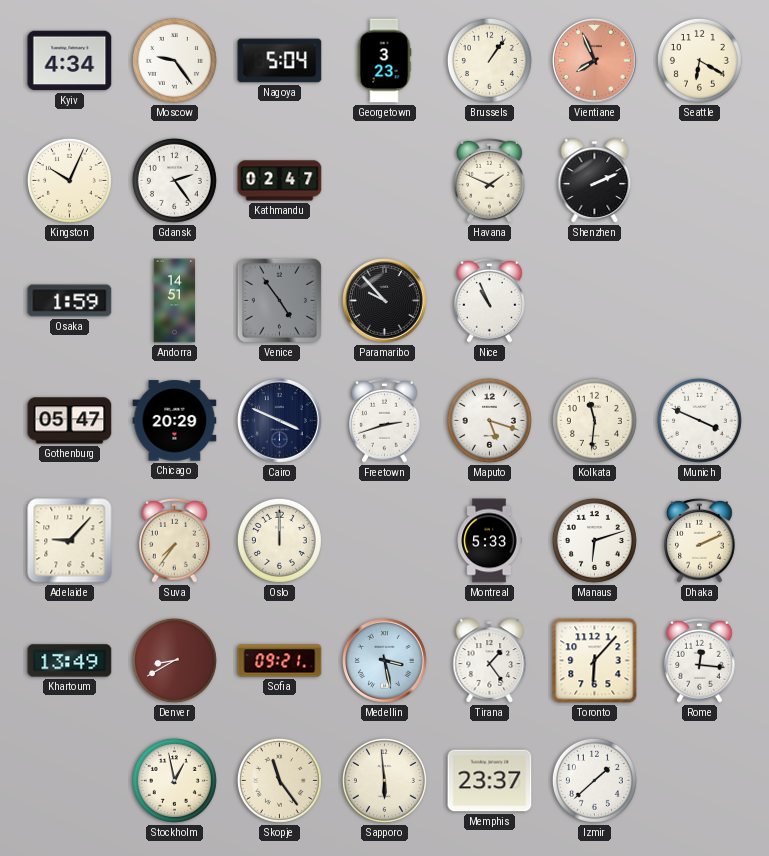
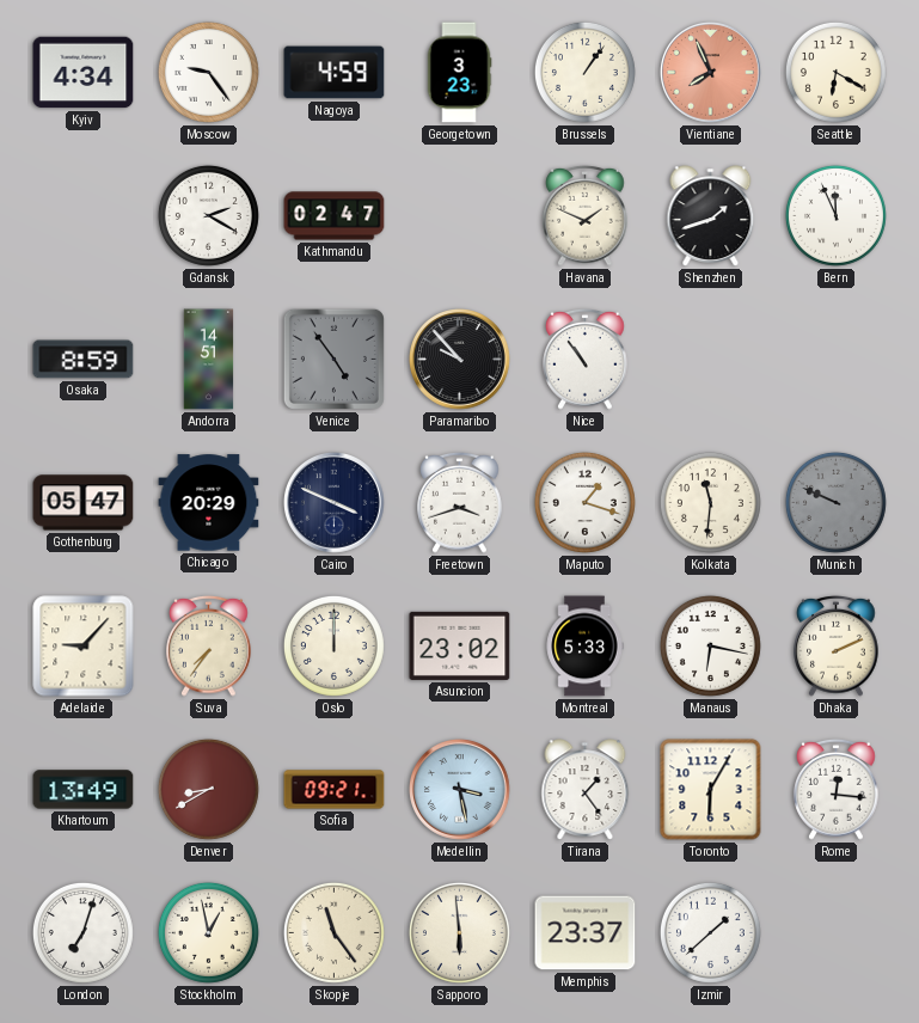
Nagoya: 5:04 -> 4:59
Kingston: 10:04 -> none
Gdansk: 2:24 -> 2:20
Shenzhen: 2:11 -> 1:42
Bern: none -> 11:56
Osaka: 1:59 -> 8:59
Nice: 10:56 -> 10:54
Freetown: 2:42 -> 3:42
Maputo: 5:18 -> 1:18
Munich: 3:49 -> 9:49
Munich dial: white -> grey
Asuncion: none -> 23:02
Manaus: 6:12 -> 6:17
Toronto: 6:07 -> 6:05
London: none -> 7:03
